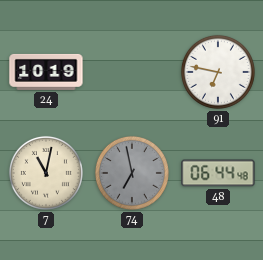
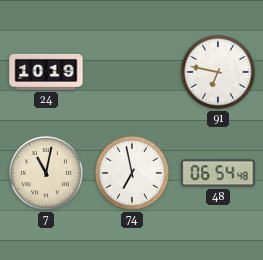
74 dial: grey -> white
48: 06:44 -> 06:54
